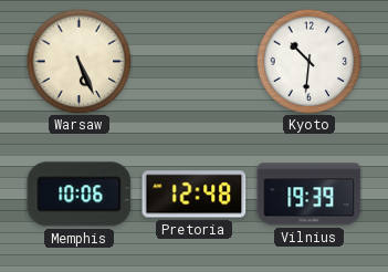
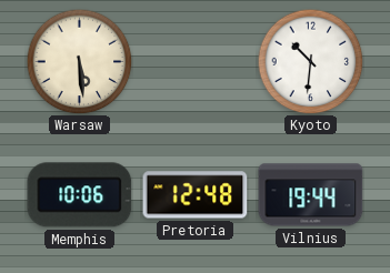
Warsaw: 5:26 -> 5:29
Vilnius: 19:39 -> 19:44
